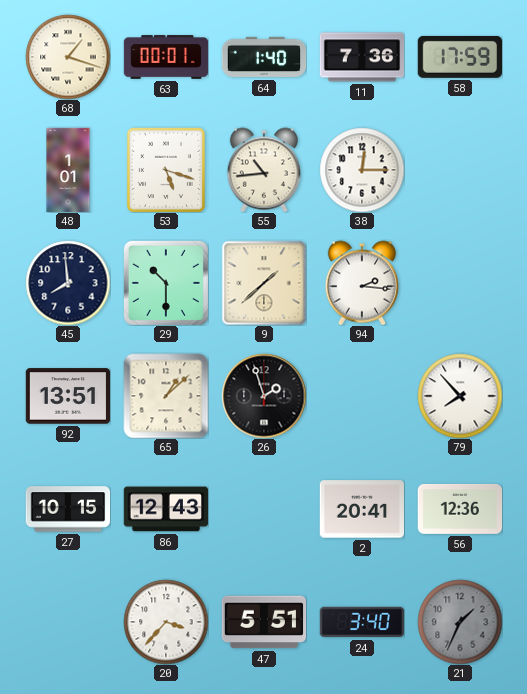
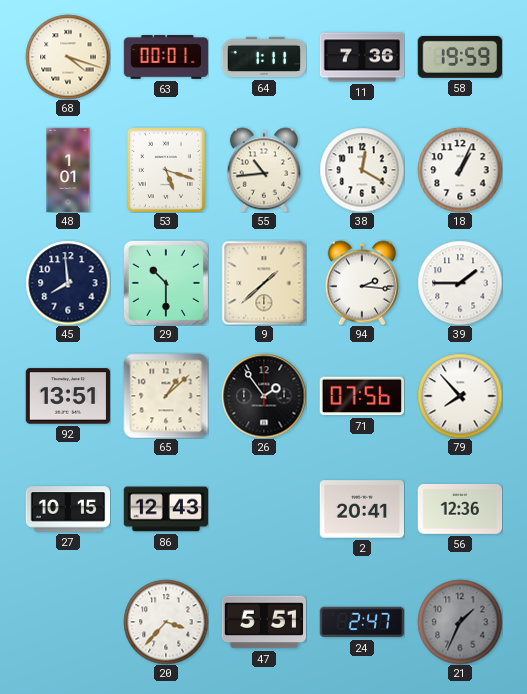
68: 1:18 -> 4:18
64: 1:40 -> 1:11
58: 17:59 -> 19:59
38: 12:15 -> 12:20
18: none -> 1:04
39: none -> 1:45
26: 1:57 -> 1:54
71: none -> 07:56
24: 3:40 -> 2:47
